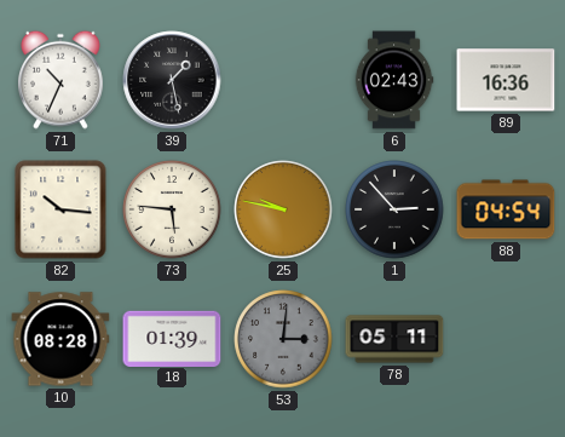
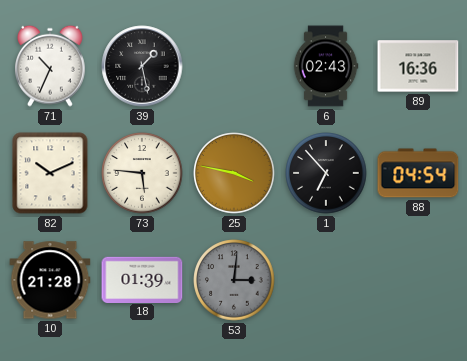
82: 10:16 -> 10:11
25: 9:47 -> 3:47
1: 2:53 -> 6:53
10: 08:28 -> 21:28
78: 05:11 -> none
